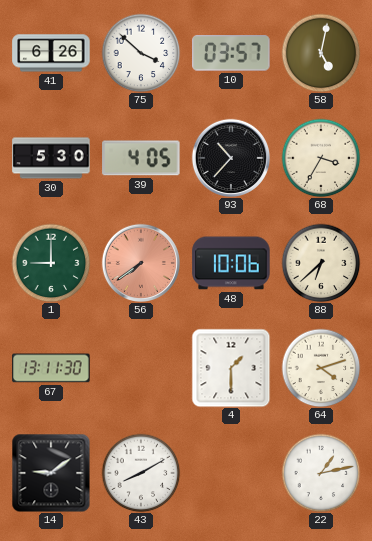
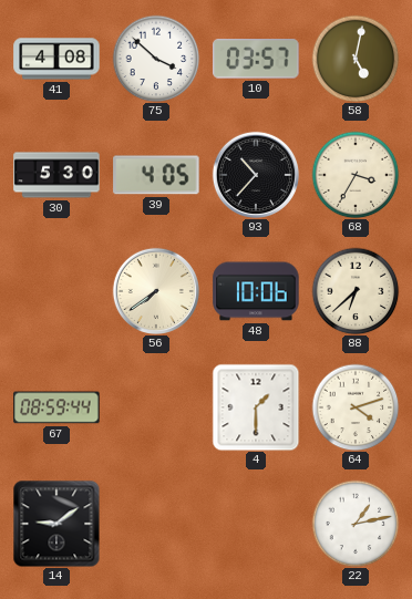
41: 6:26 -> 4:08
1: 9:00 -> none
56 dial: salmon -> cream
67: 13:11 -> 08:59
43: 8:10 -> none
